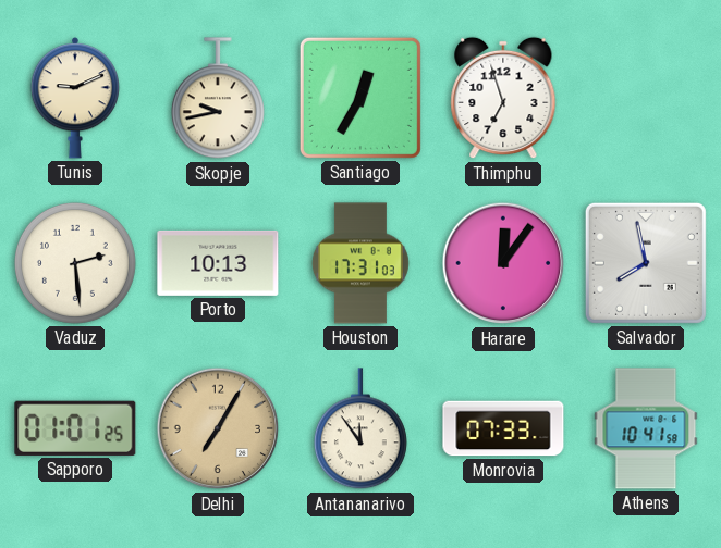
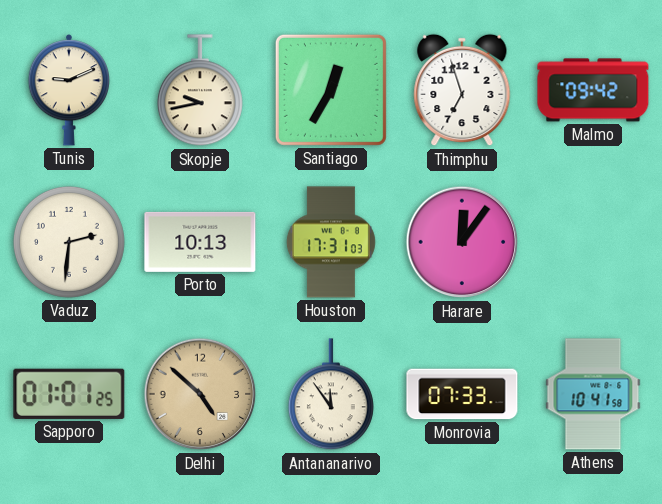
Malmo: none -> 09:42
Vaduz: 2:29 -> 2:31
Salvador: 7:58 -> none
Delhi: 7:05 -> 4:52
